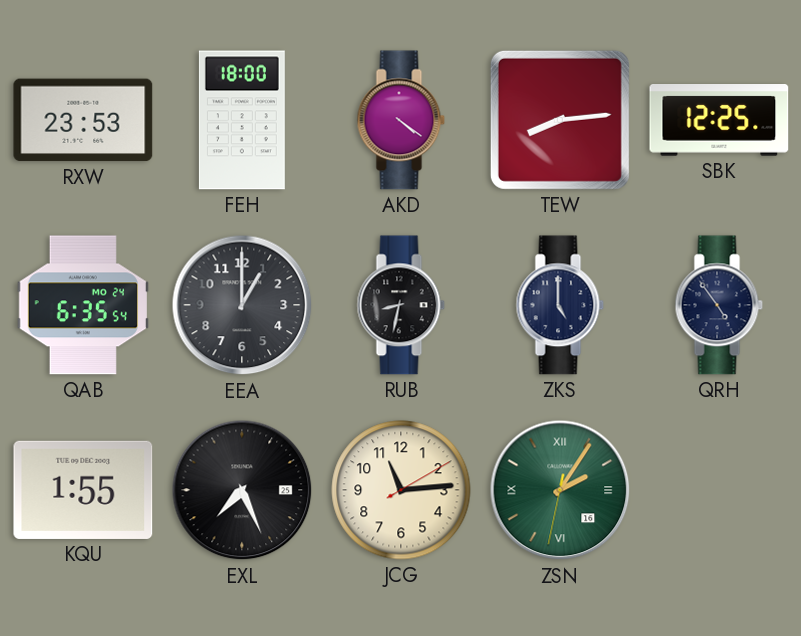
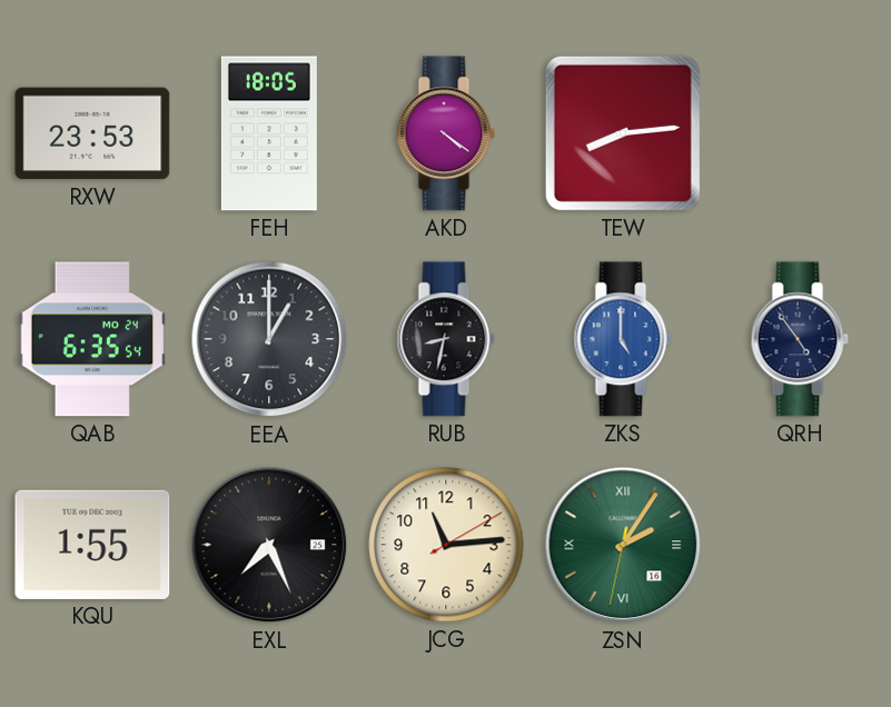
FEH: 18:00 -> 18:05
SBK: 12:25 -> none
ZKS dial: navy -> blue
